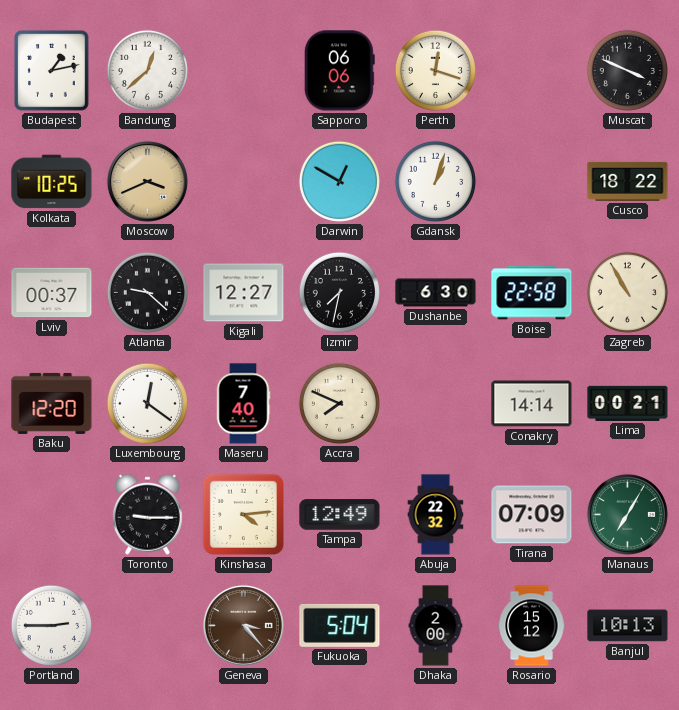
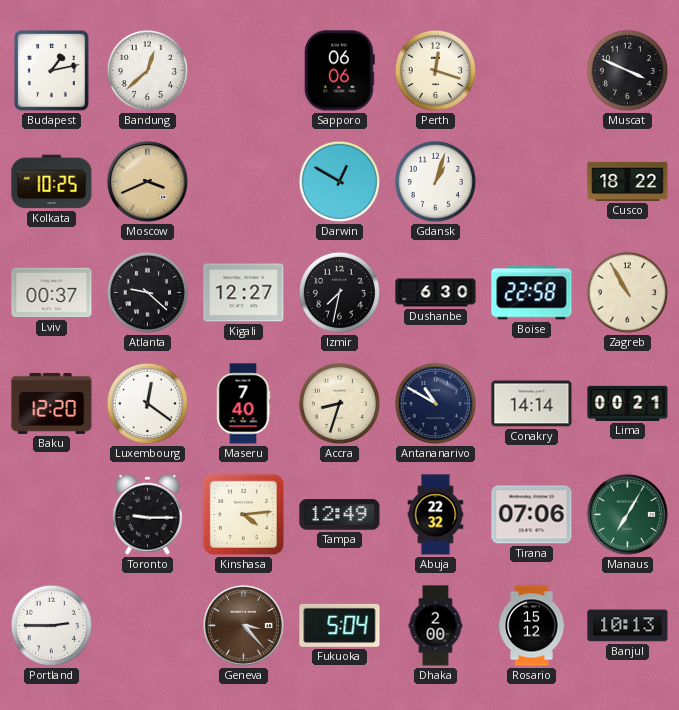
Accra: 7:49 -> 8:33
Antananarivo: none -> 10:50
Tirana: 07:09 -> 07:06
